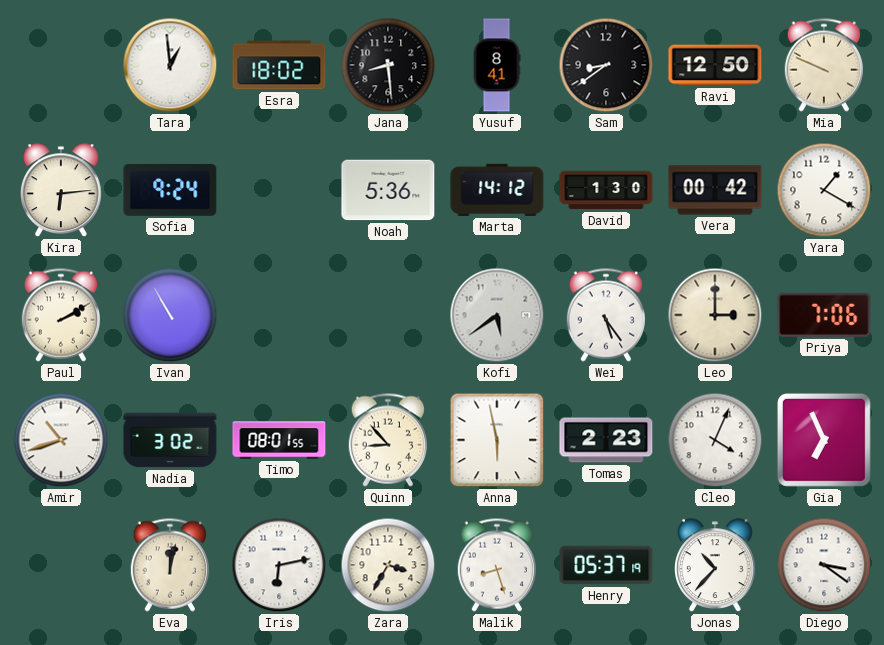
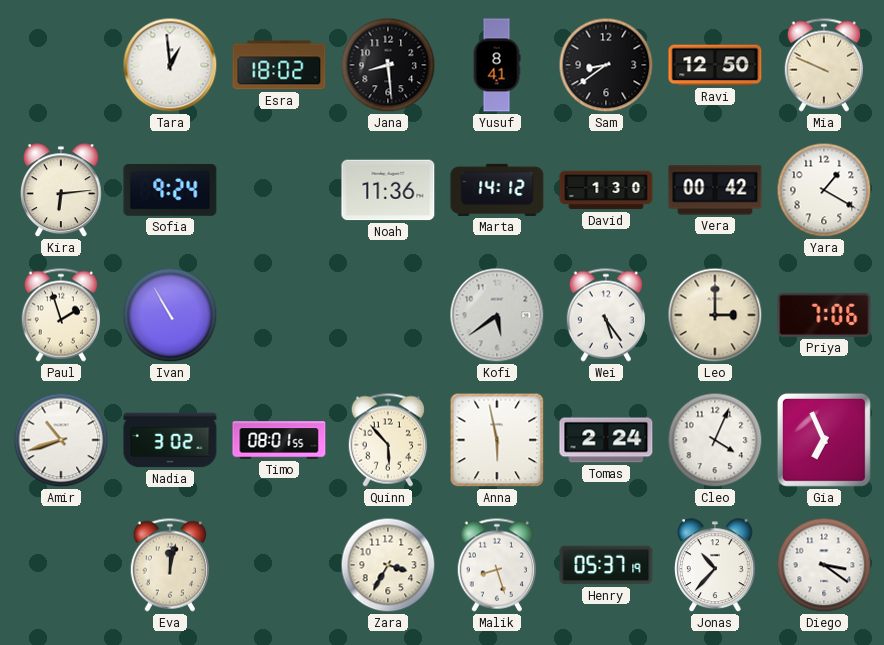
Noah: 5:36 -> 11:36
Paul: 2:10 -> 1:57
Quinn: 8:53 -> 5:53
Tomas: 2:23 -> 2:24
Iris: 6:13 -> none
